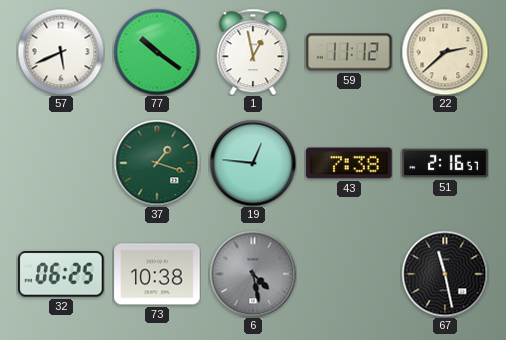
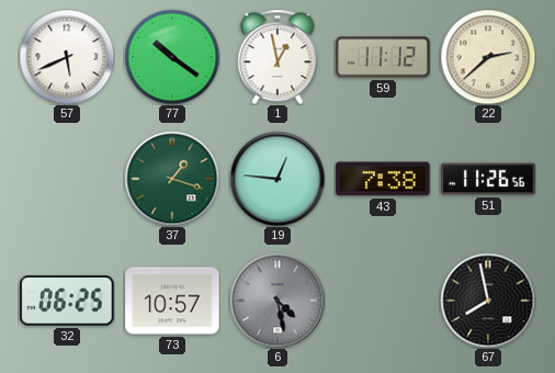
51: 2:16 -> 11:26
73: 10:38 -> 10:57
67: 11:28 -> 7:58
